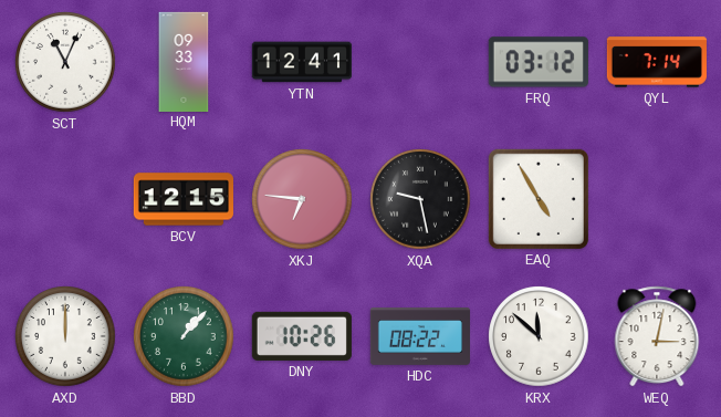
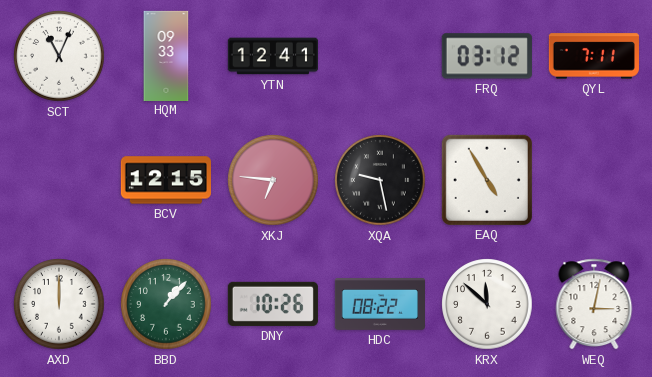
QYL: 7:14 -> 7:11
